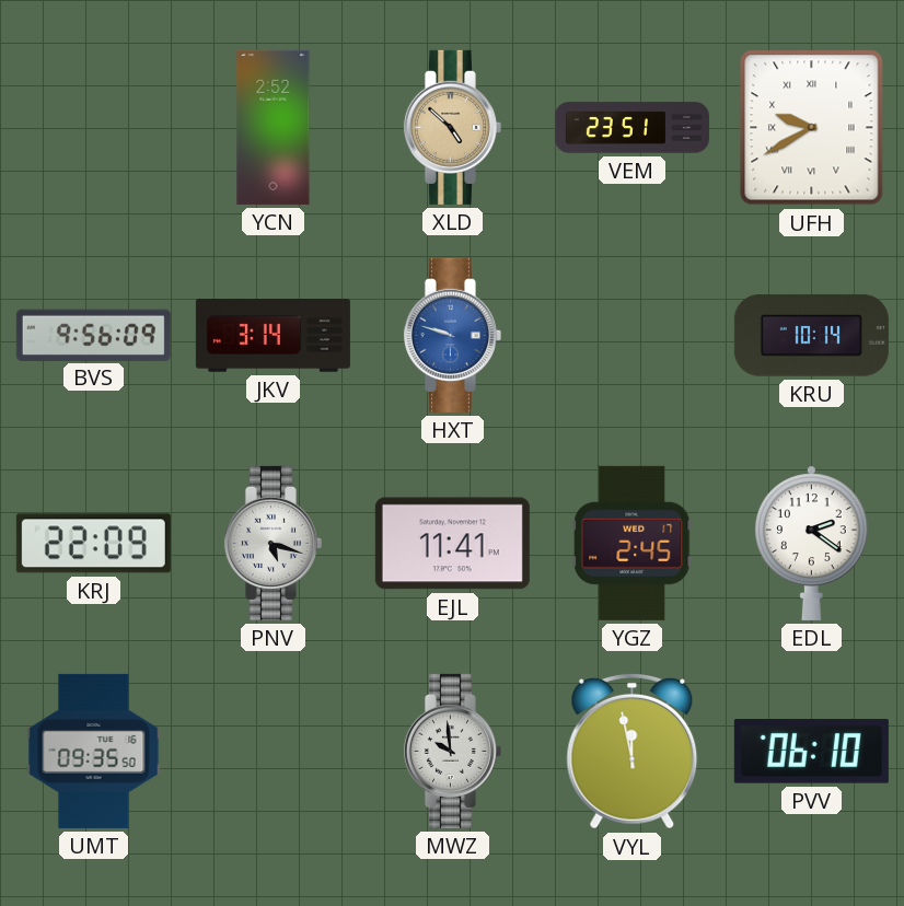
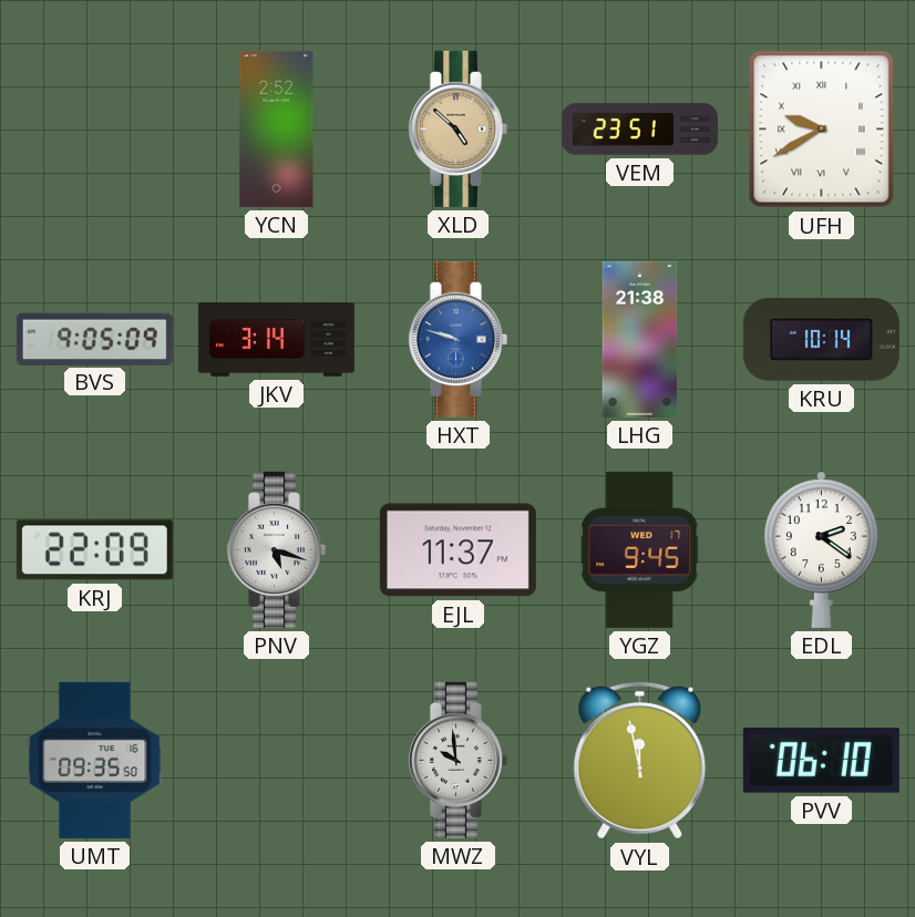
BVS: 9:56 -> 9:05
LHG: none -> 21:38
EJL: 11:41 -> 11:37
YGZ: 2:45 -> 9:45
